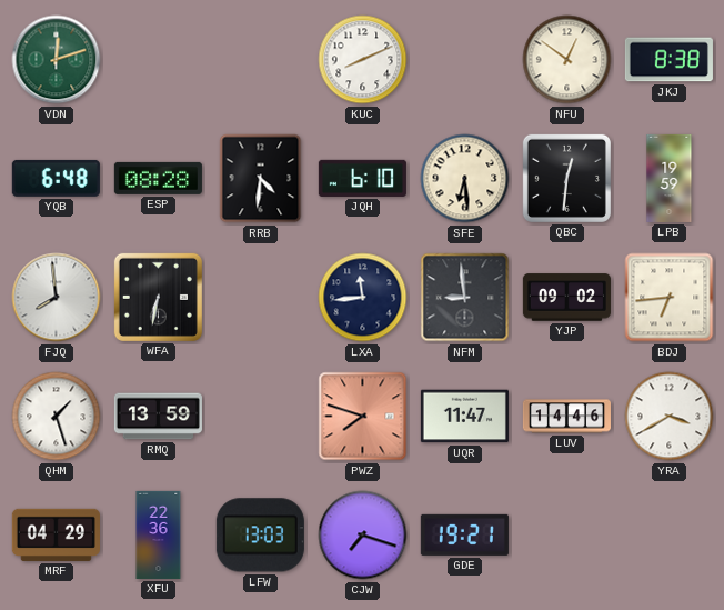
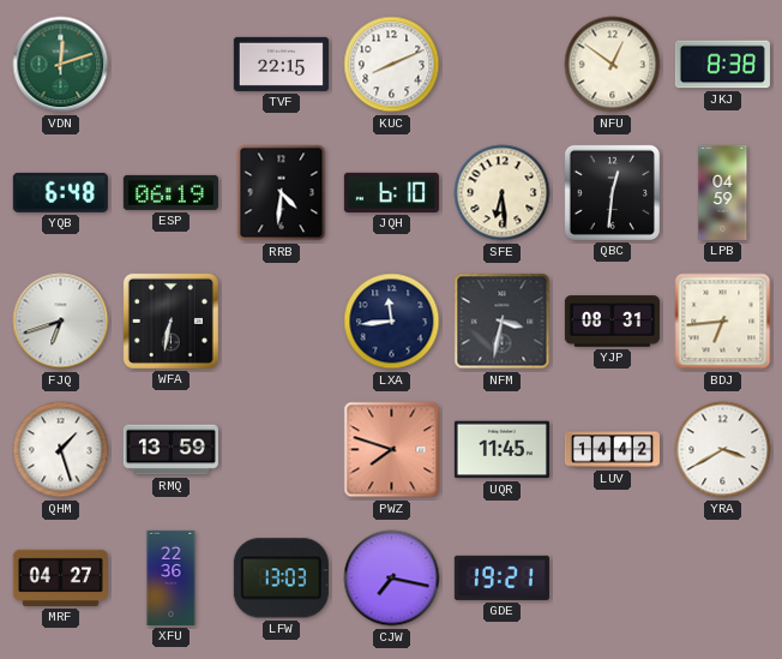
TVF: none -> 22:15
ESP: 08:28 -> 06:19
LPB: 19:59 -> 04:59
FJQ: 7:59 -> 6:42
NFM: 8:59 -> 3:32
YJP: 09:02 -> 08:31
UQR: 11:47 -> 11:45
LUV: 14:46 -> 14:42
MRF: 04:29 -> 04:27
CJW: 7:18 -> 7:17
